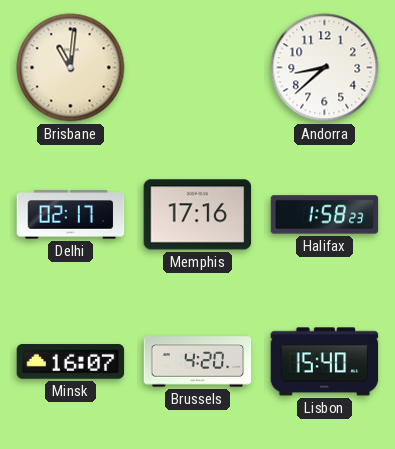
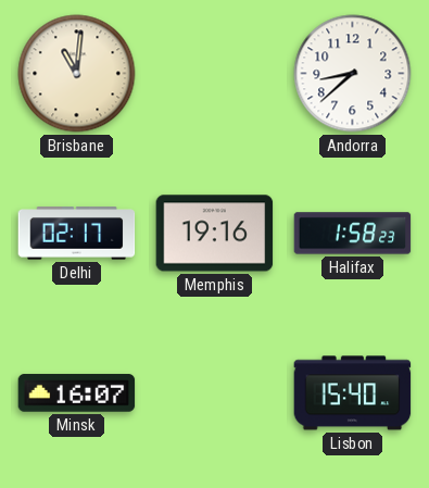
Memphis: 17:16 -> 19:16
Brussels: 4:20 -> none
